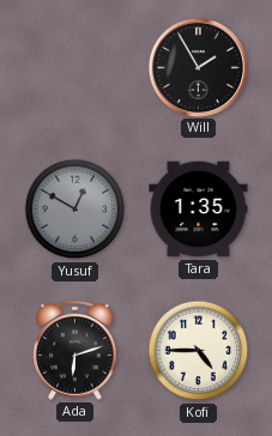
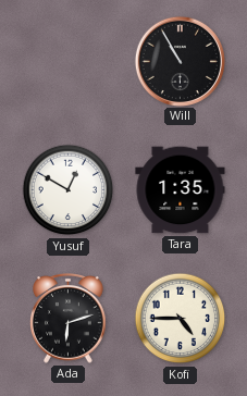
Will: 1:55 -> 10:55
Yusuf dial: grey -> white
